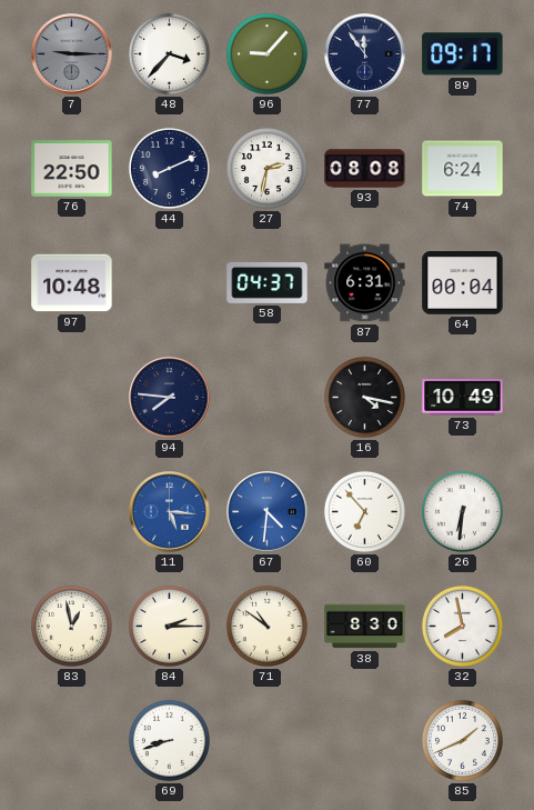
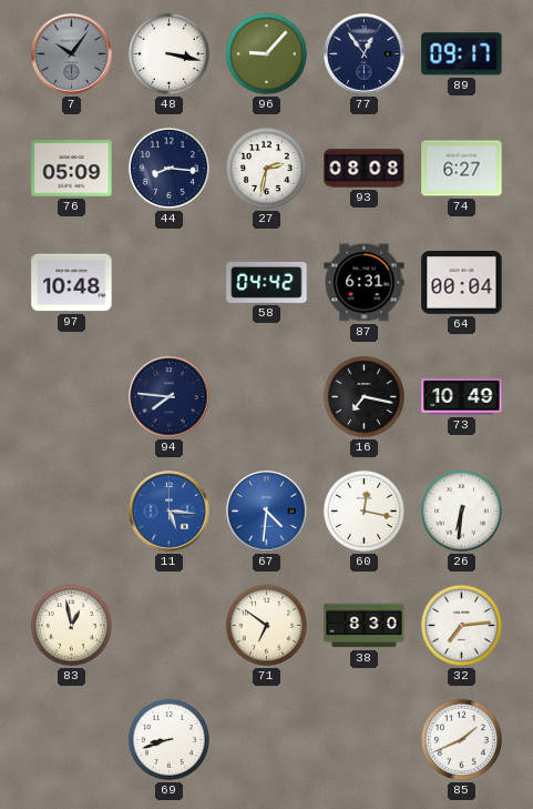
7: 9:15 -> 10:06
48: 3:37 -> 3:17
77: 11:54 -> 12:54
76: 22:50 -> 05:09
44: 8:11 -> 8:16
74: 6:24 -> 6:27
58: 04:37 -> 04:42
16: 4:17 -> 7:17
60: 6:53 -> 12:17
84: 2:15 -> none
71: 10:51 -> 6:51
32: 7:58 -> 7:14
